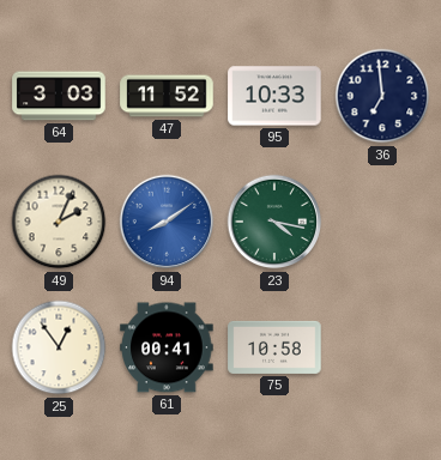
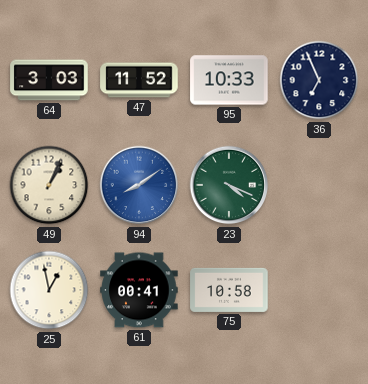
36: 6:59 -> 6:56
49: 2:04 -> 1:04
23: 4:17 -> 4:19
25: 12:54 -> 12:58
